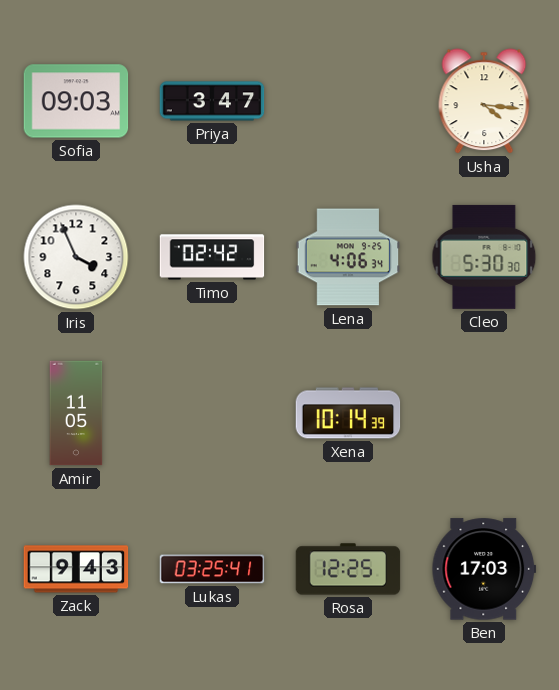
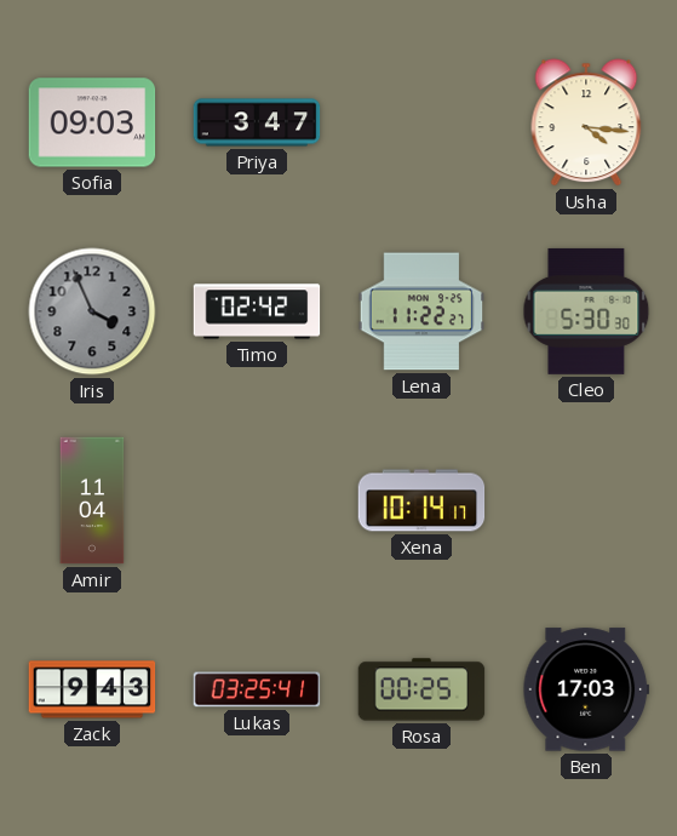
Iris dial: white -> grey
Lena: 4:06 -> 11:22
Amir: 11:05 -> 11:04
Xena: 10:14:39 -> 10:14:17
Rosa: 12:25 -> 00:25
